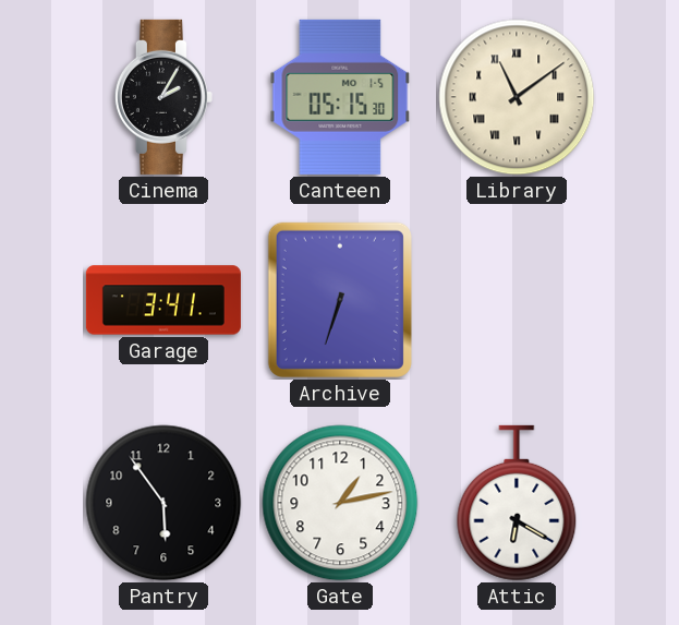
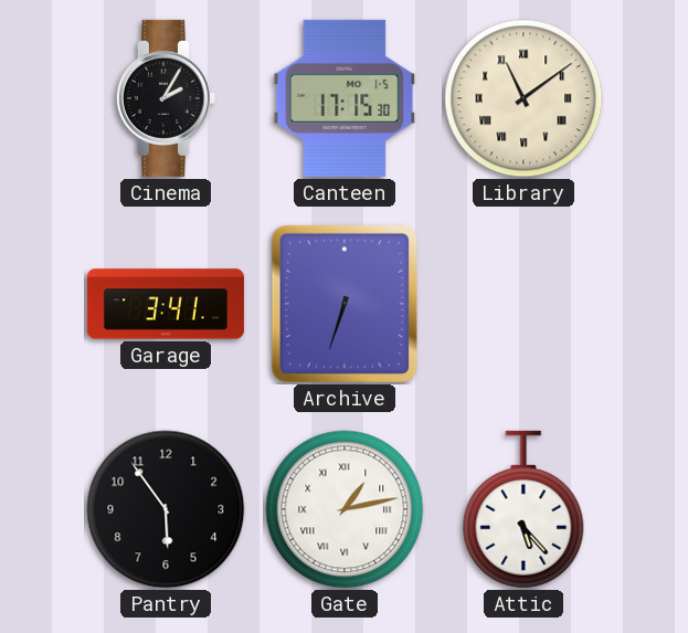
Canteen: 05:15 -> 17:15
Gate numerals: Arabic -> Roman
Attic: 6:20 -> 5:23
